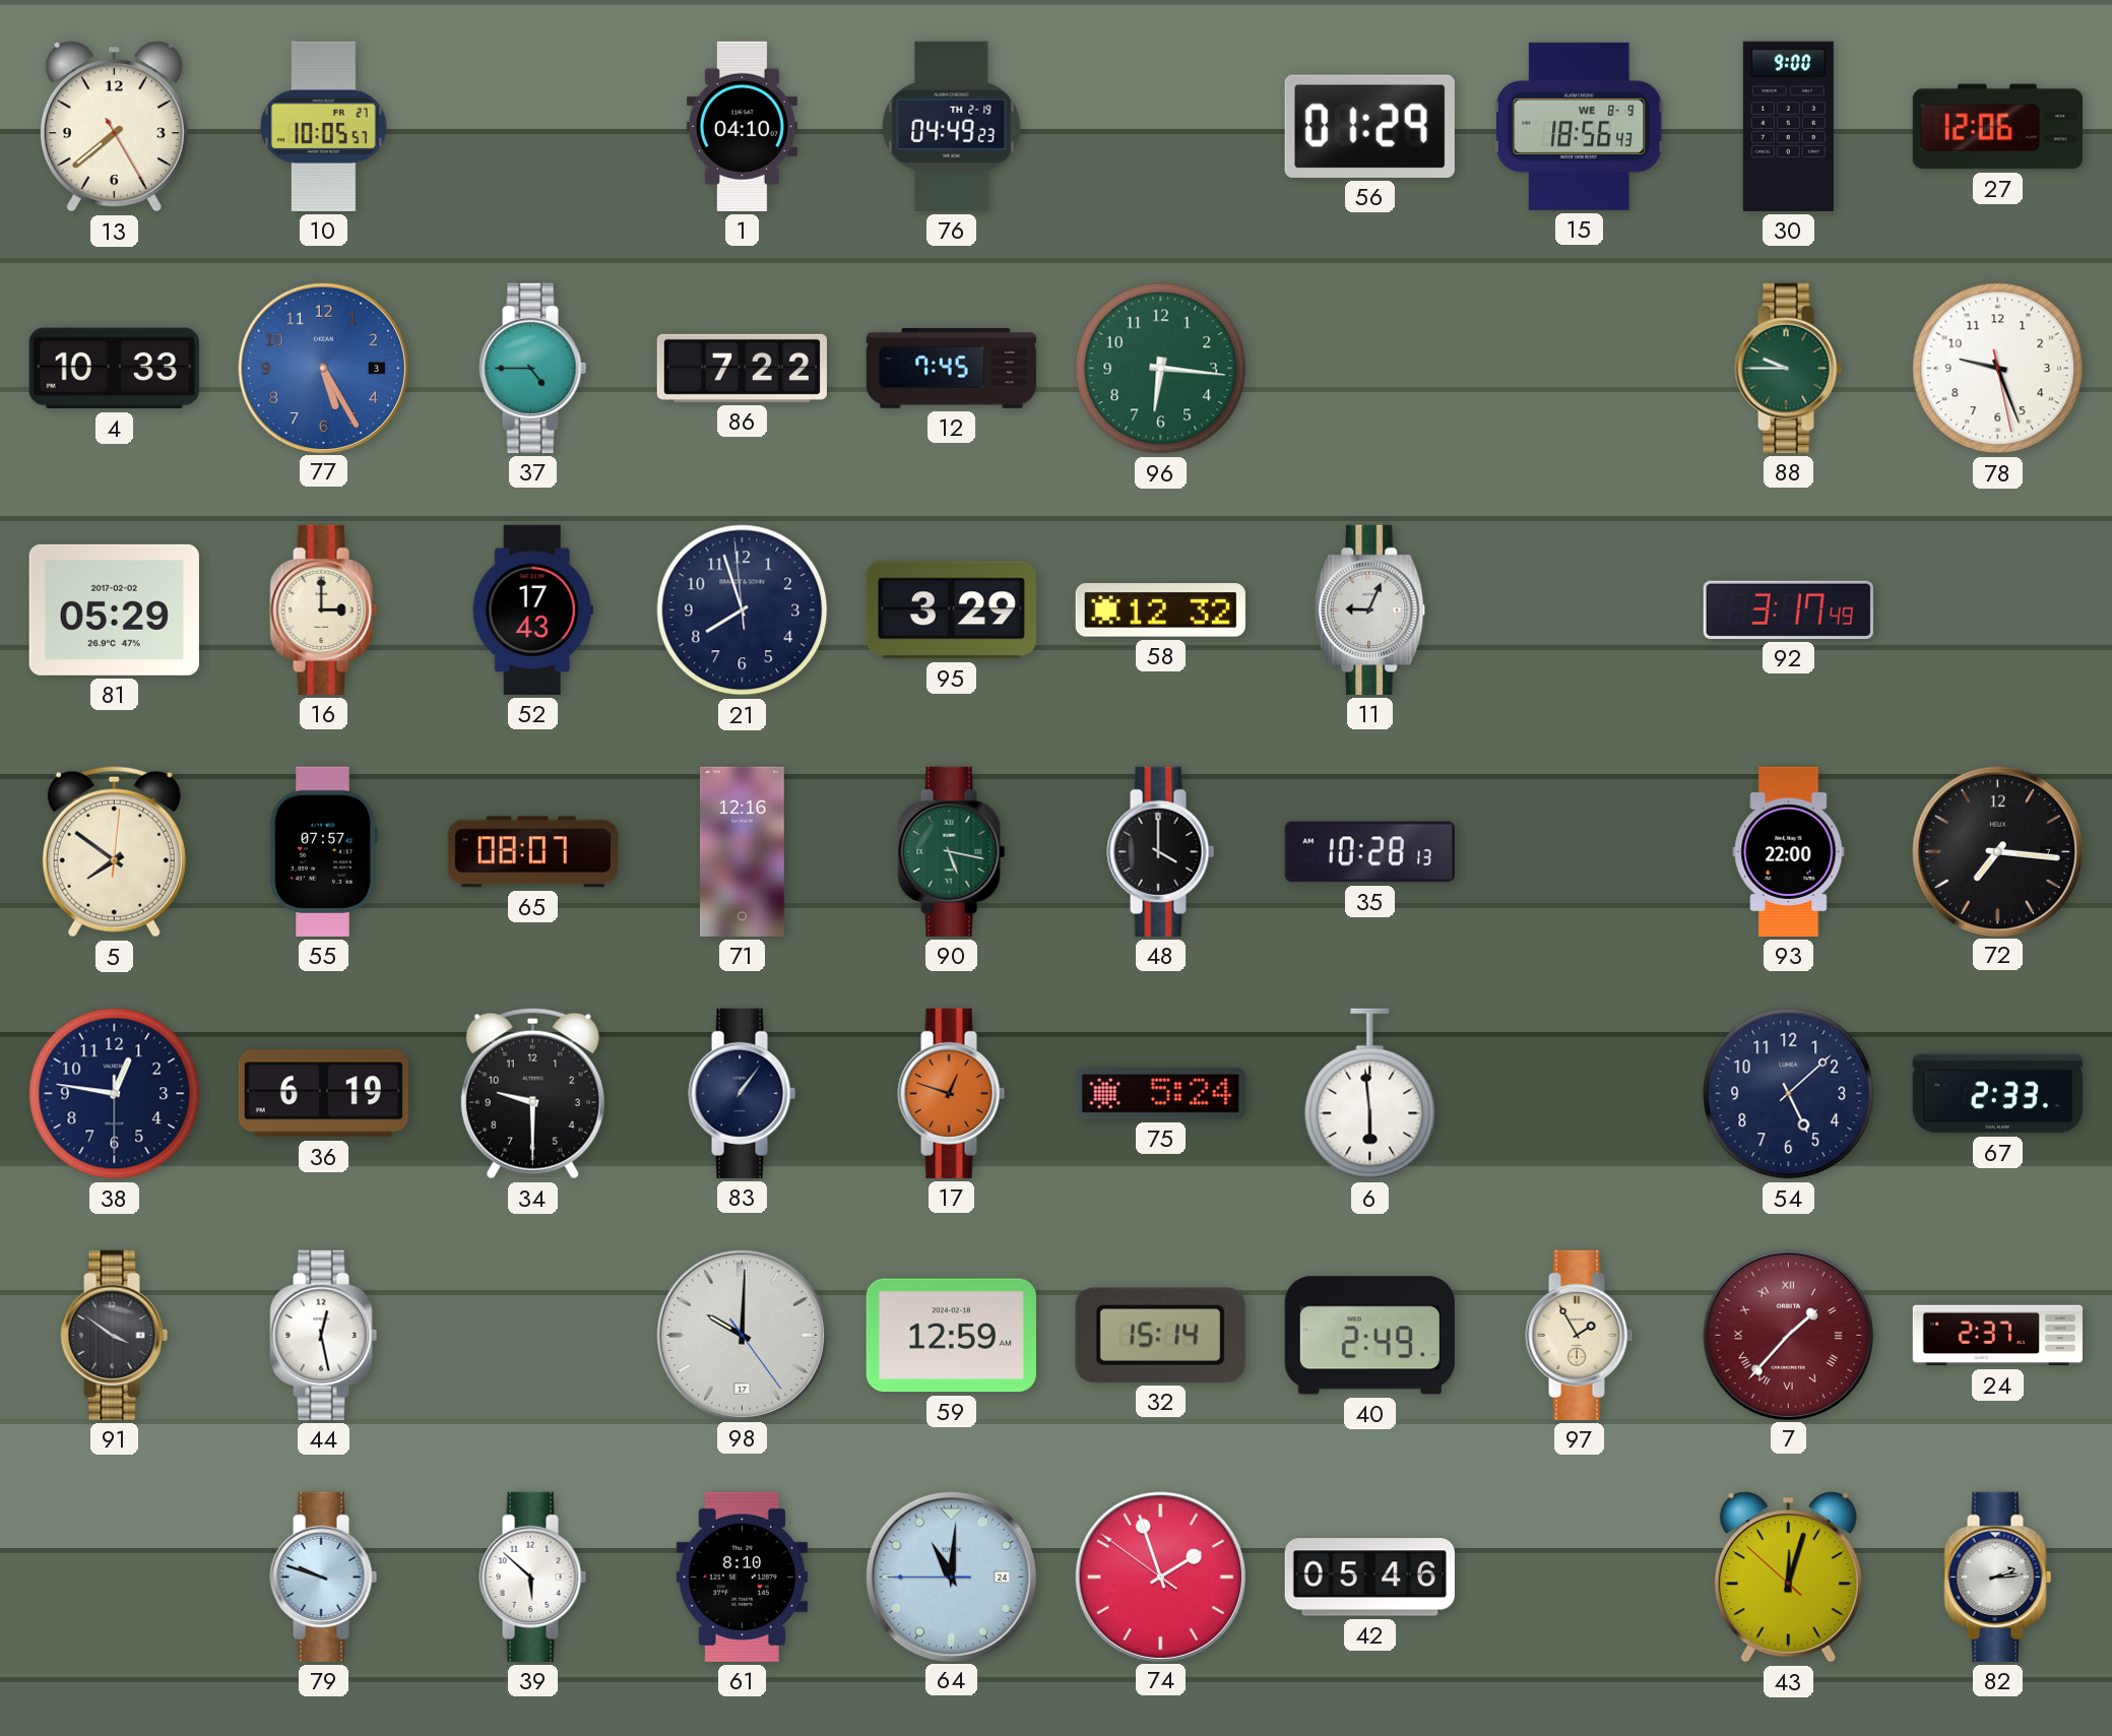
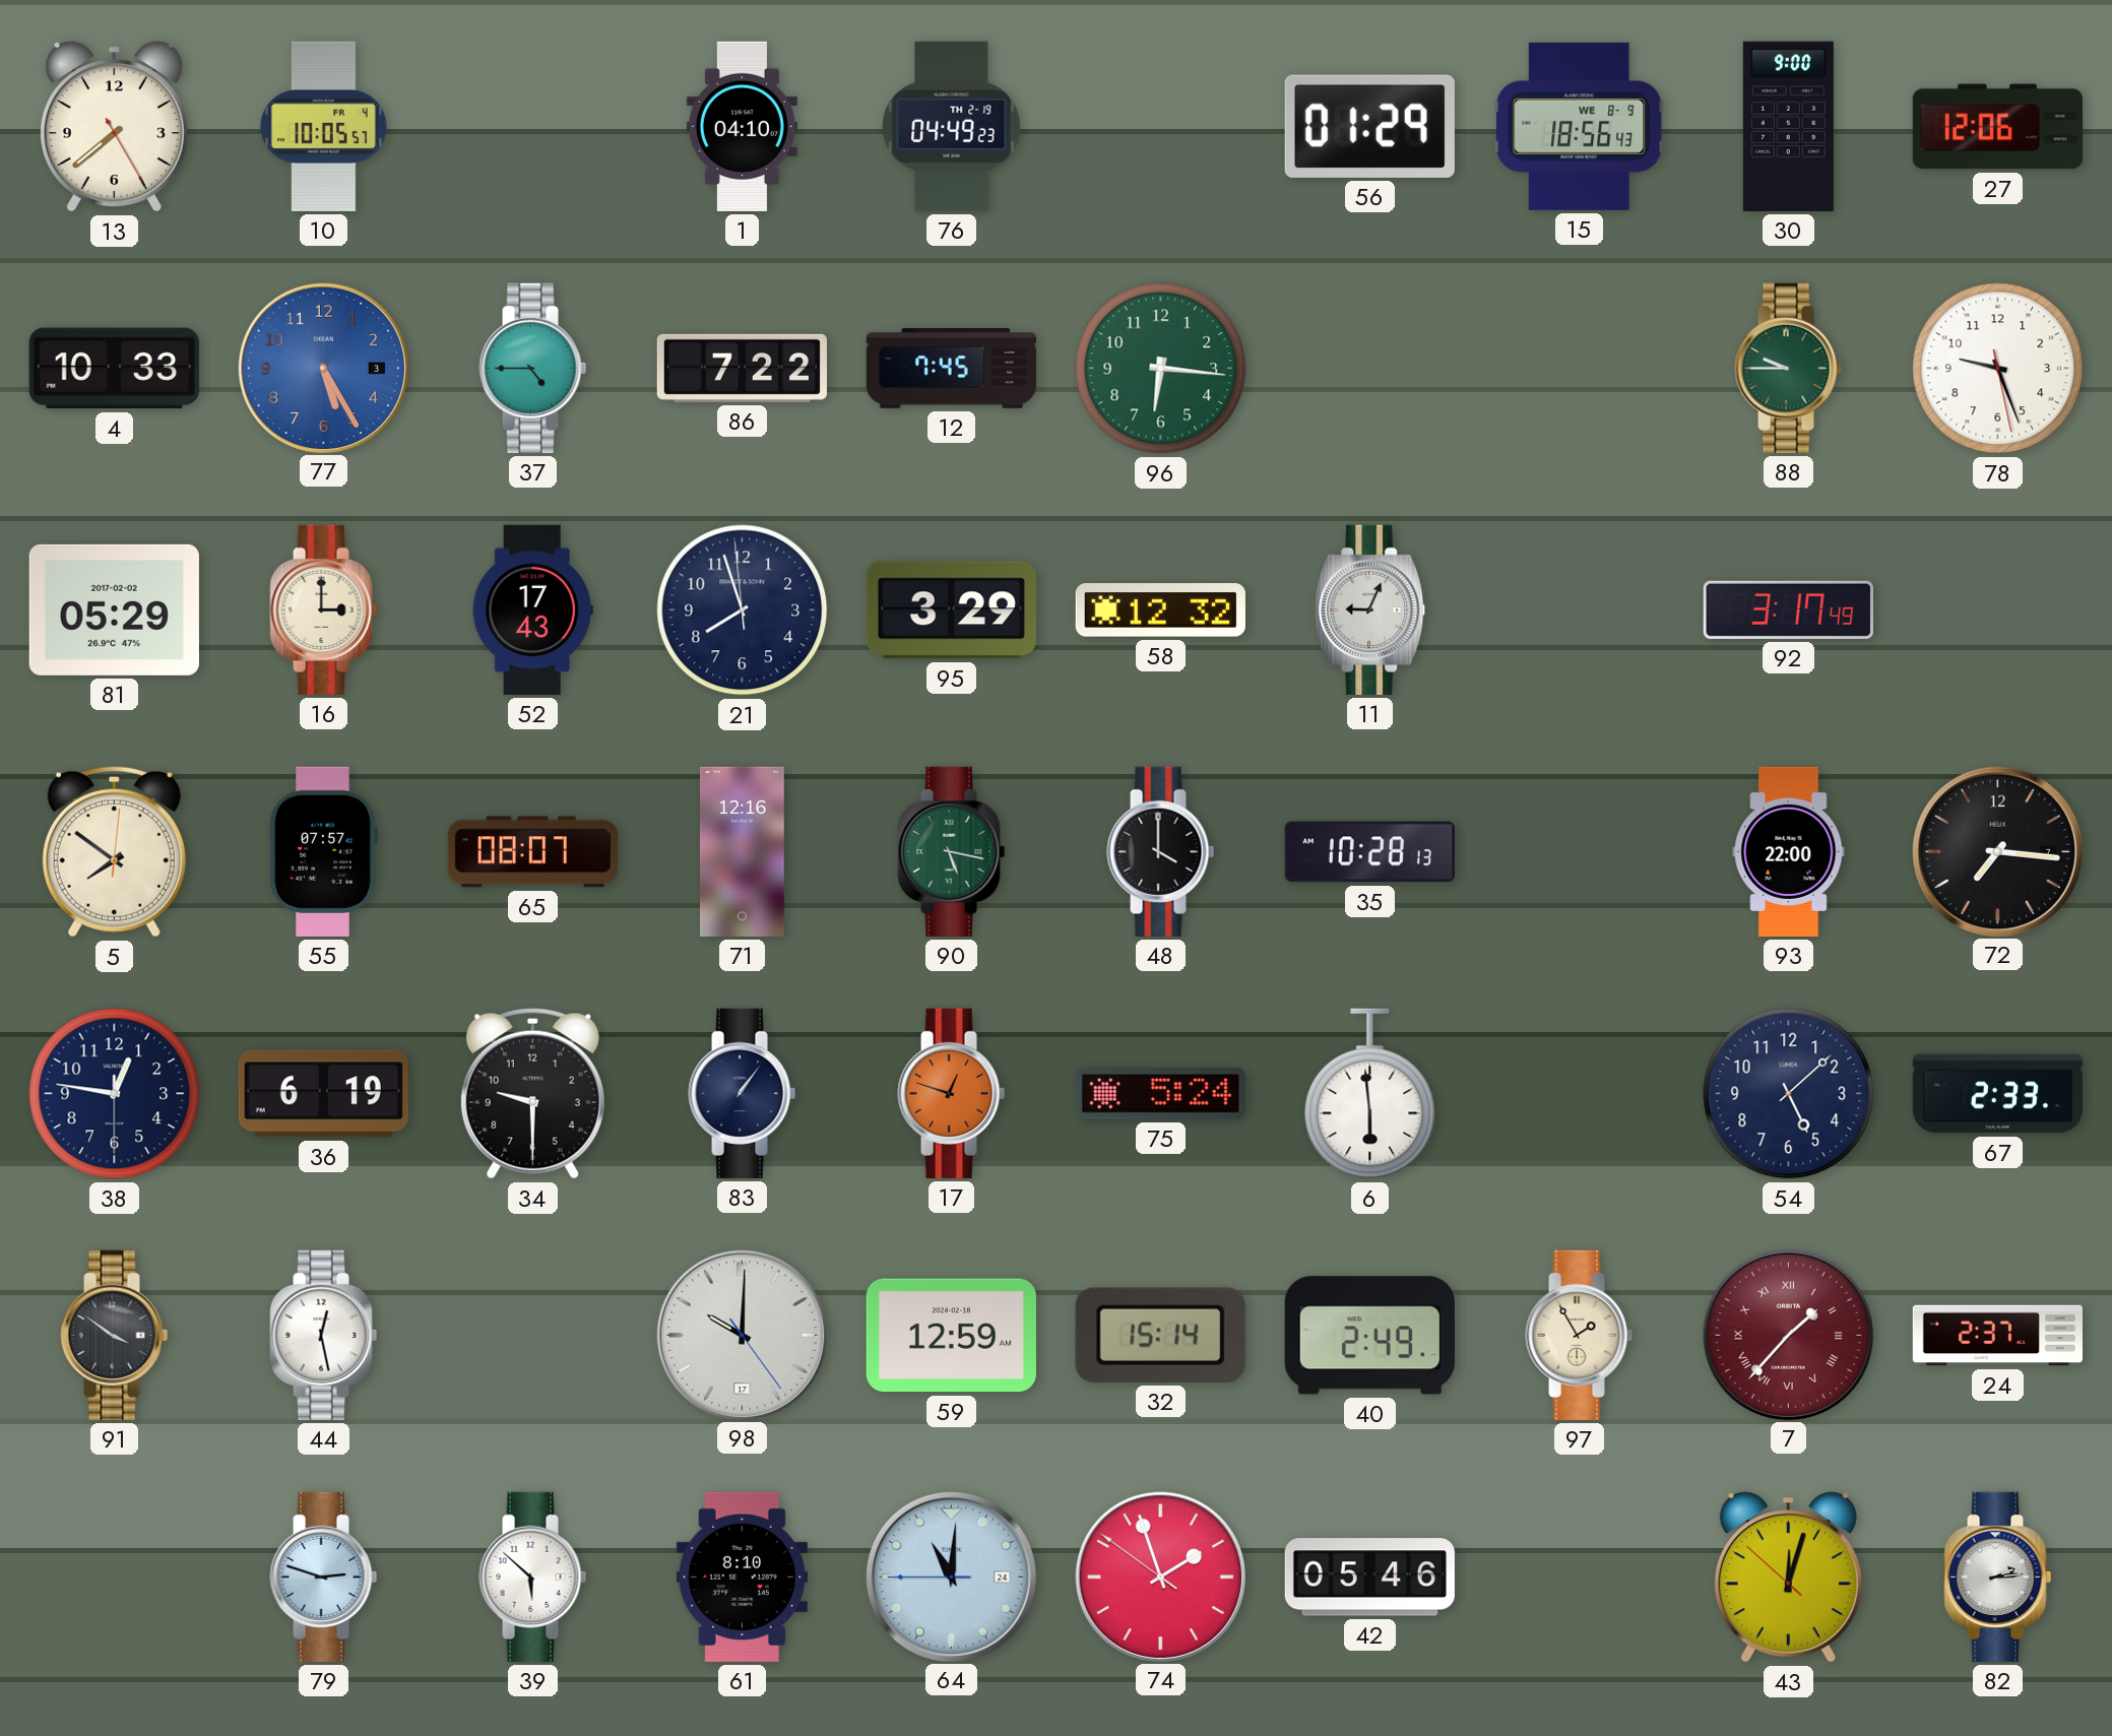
10 date: FR 27 -> FR 4
79: 9:48 -> 2:48
